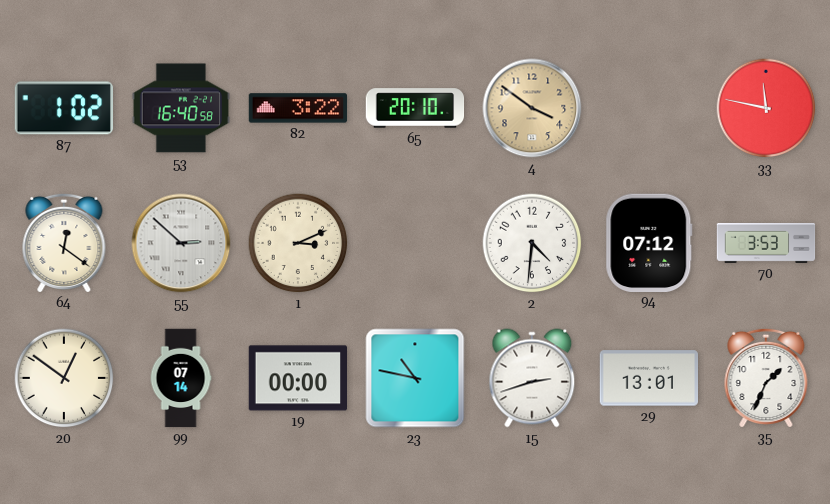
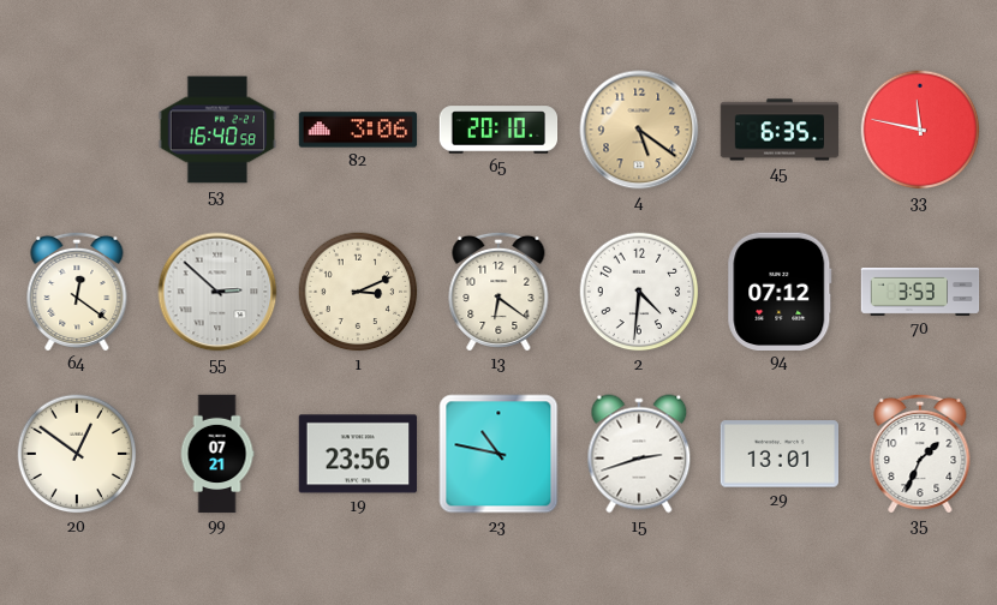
87: 1:02 -> none
82: 3:22 -> 3:06
4: 3:51 -> 5:21
45: none -> 6:35
13: none -> 6:21
99: 07:14 -> 07:21
19: 00:00 -> 23:56
